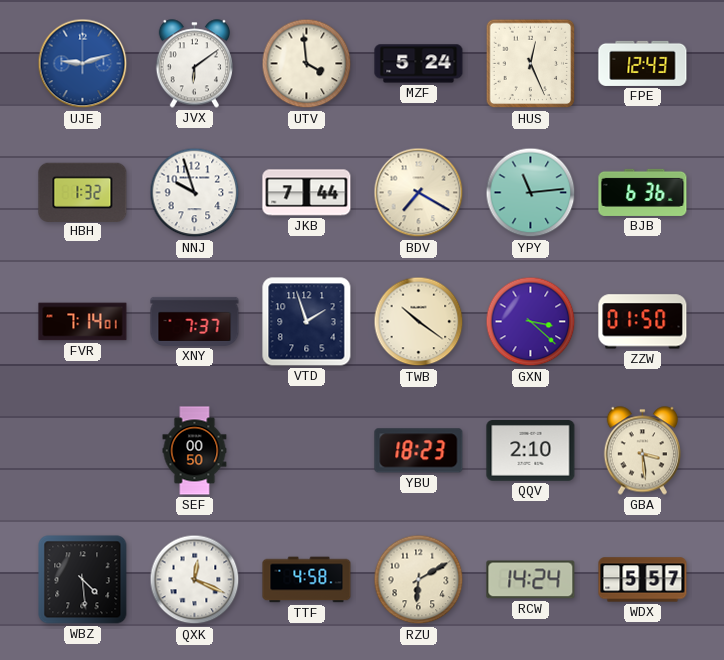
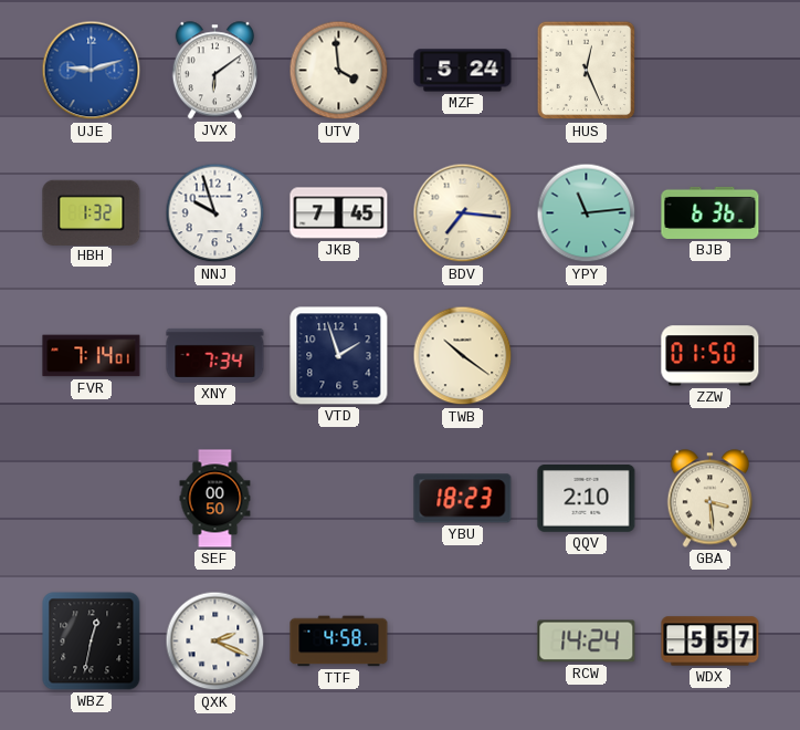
FPE: 12:43 -> none
JKB: 7:44 -> 7:45
BDV: 7:20 -> 7:16
XNY: 7:37 -> 7:34
GXN: 3:22 -> none
WBZ: 4:29 -> 12:32
QXK: 12:19 -> 2:19
RZU: 6:10 -> none
